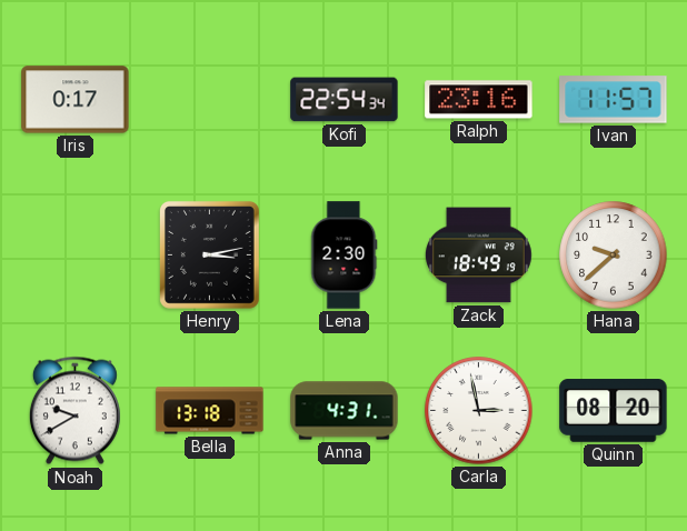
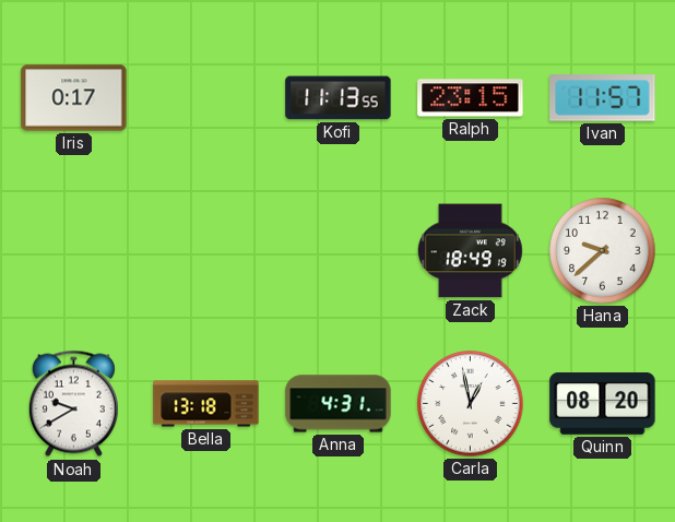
Kofi: 22:54 -> 11:13
Ralph: 23:16 -> 23:15
Henry: 3:13 -> none
Lena: 2:30 -> none
Carla: 2:58 -> 12:58
